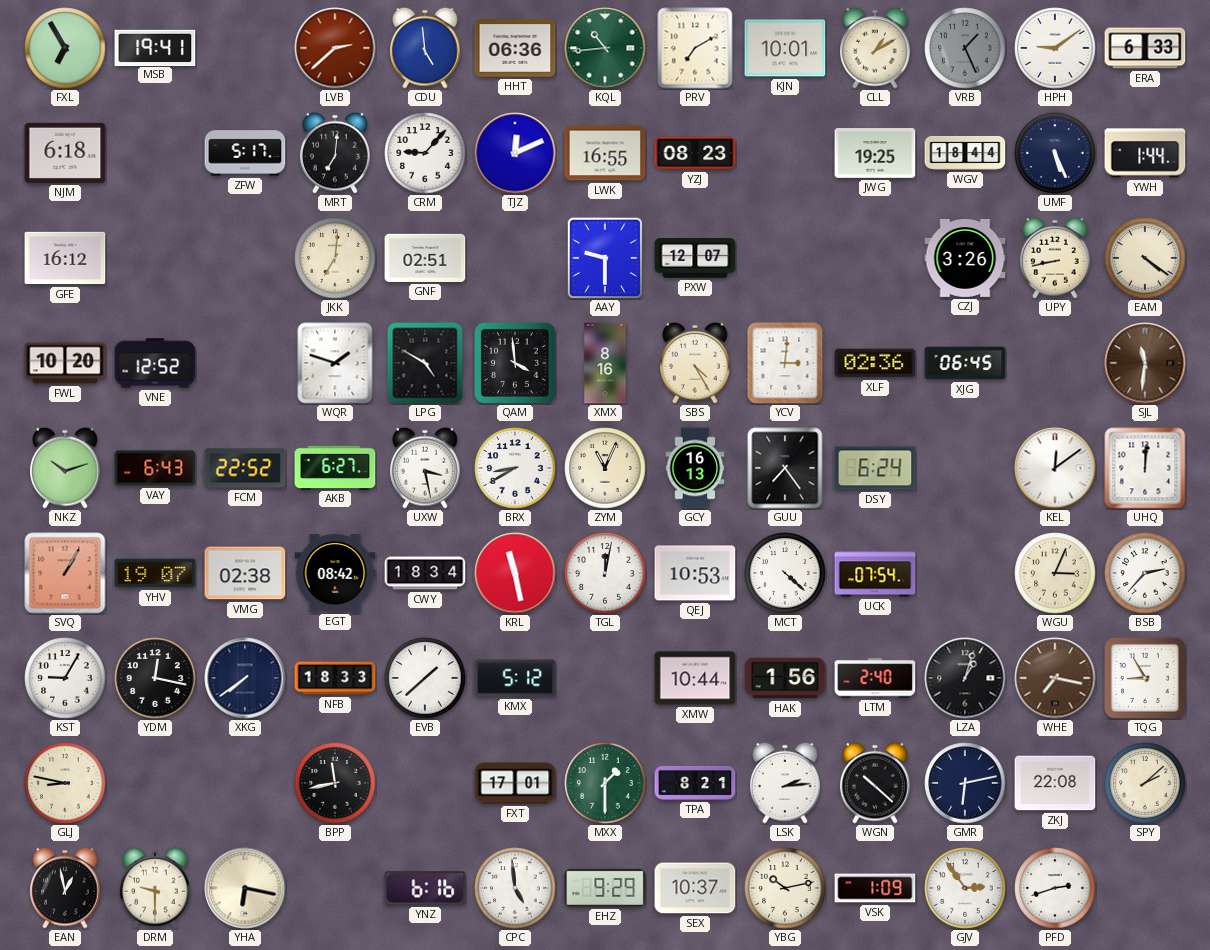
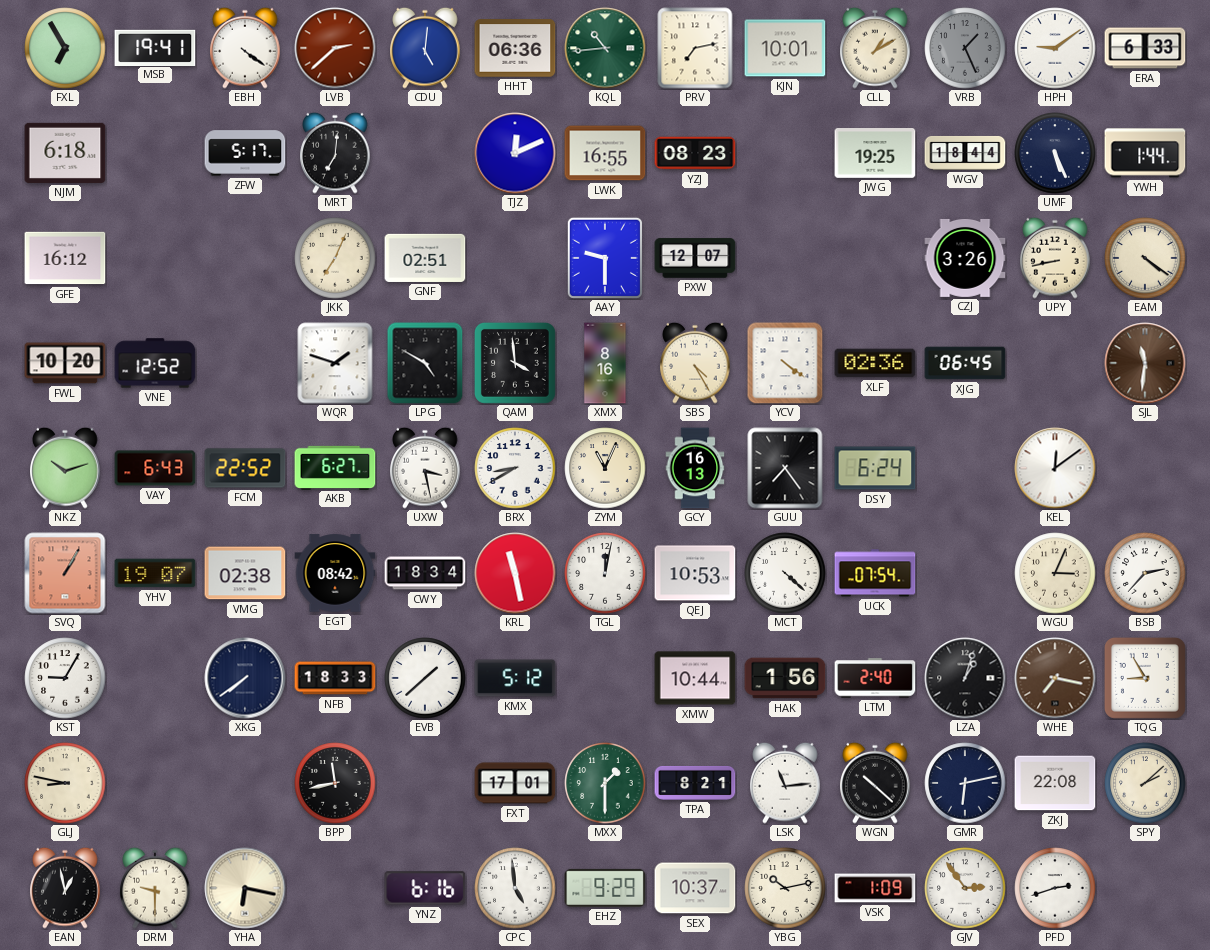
EBH: none -> 4:21
CDU: 4:59 -> 5:01
PRV: 7:10 -> 7:13
CRM: 9:07 -> none
JKK: 7:01 -> 7:04
YCV: 3:01 -> 4:21
UHQ: 12:01 -> none
YDM: 12:17 -> none
LSK: 2:14 -> 11:14
